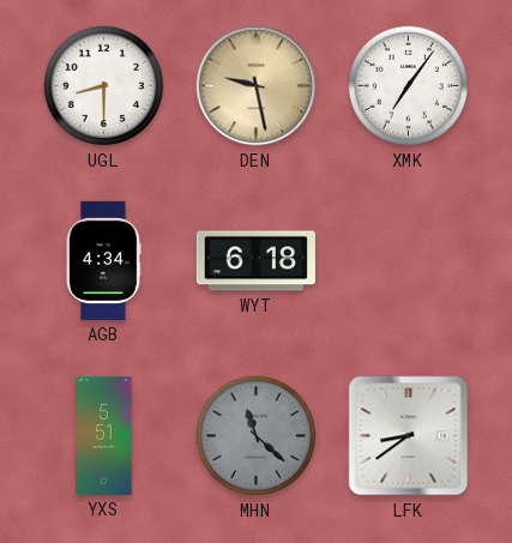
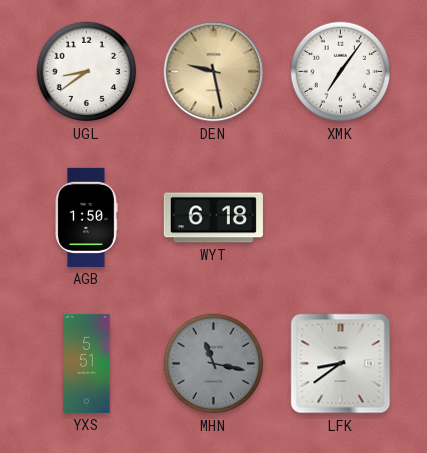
UGL: 8:30 -> 8:39
AGB: 4:34 -> 1:50
MHN: 11:22 -> 11:17
